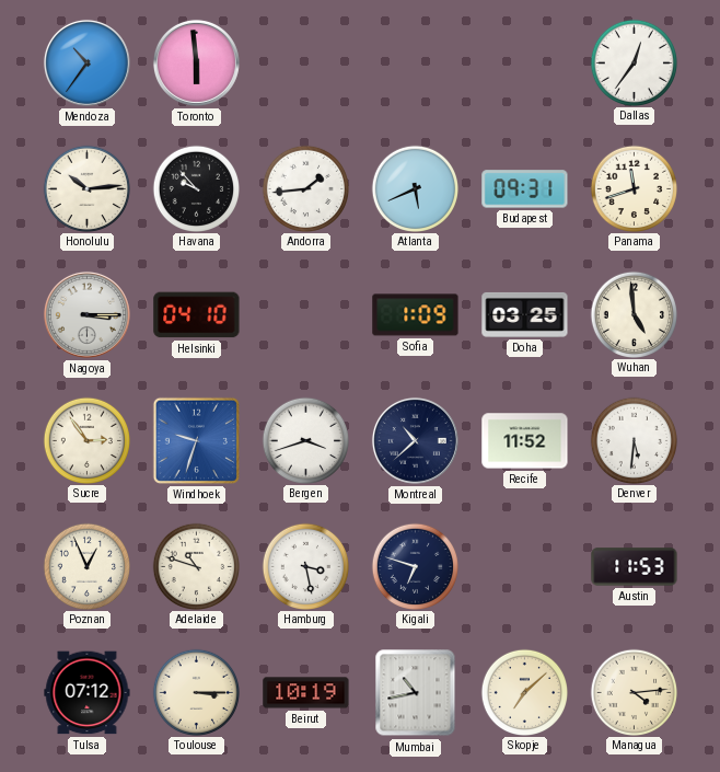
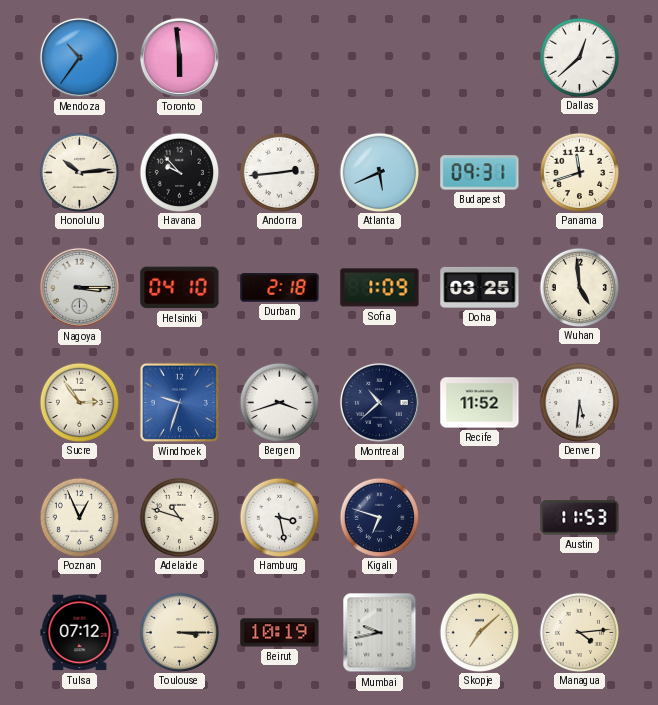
Dallas: 12:36 -> 12:38
Andorra: 1:44 -> 2:44
Durban: none -> 2:18
Mumbai: 10:43 -> 9:43
